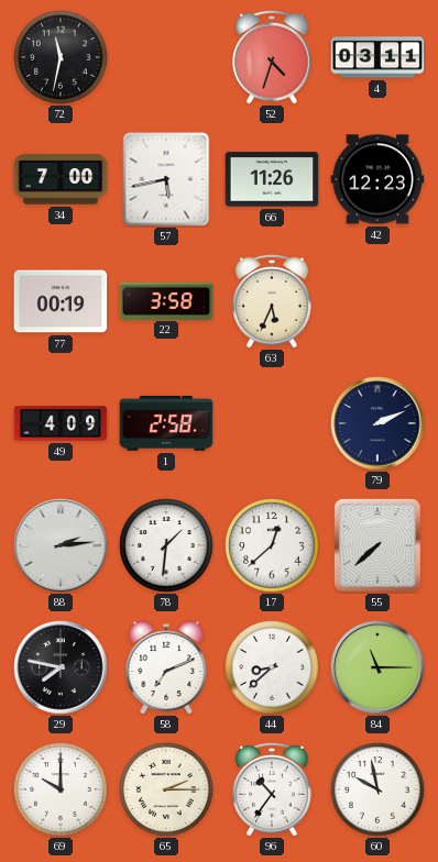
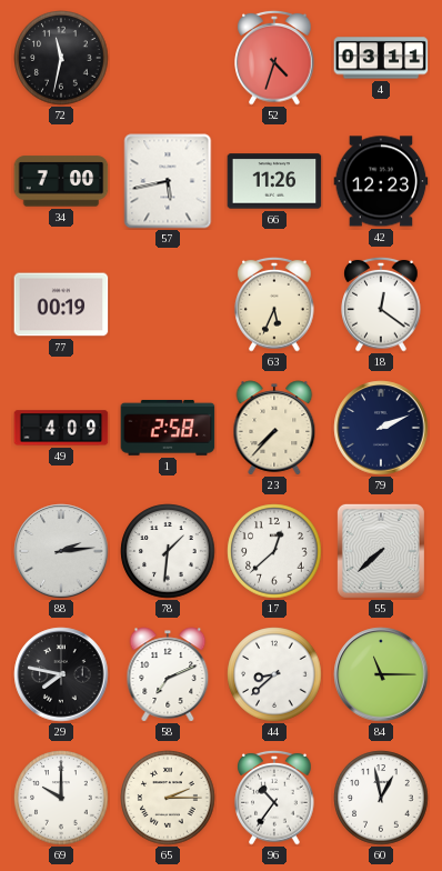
22: 3:58 -> none
18: none -> 12:21
23: none -> 7:37
60: 9:58 -> 12:58
